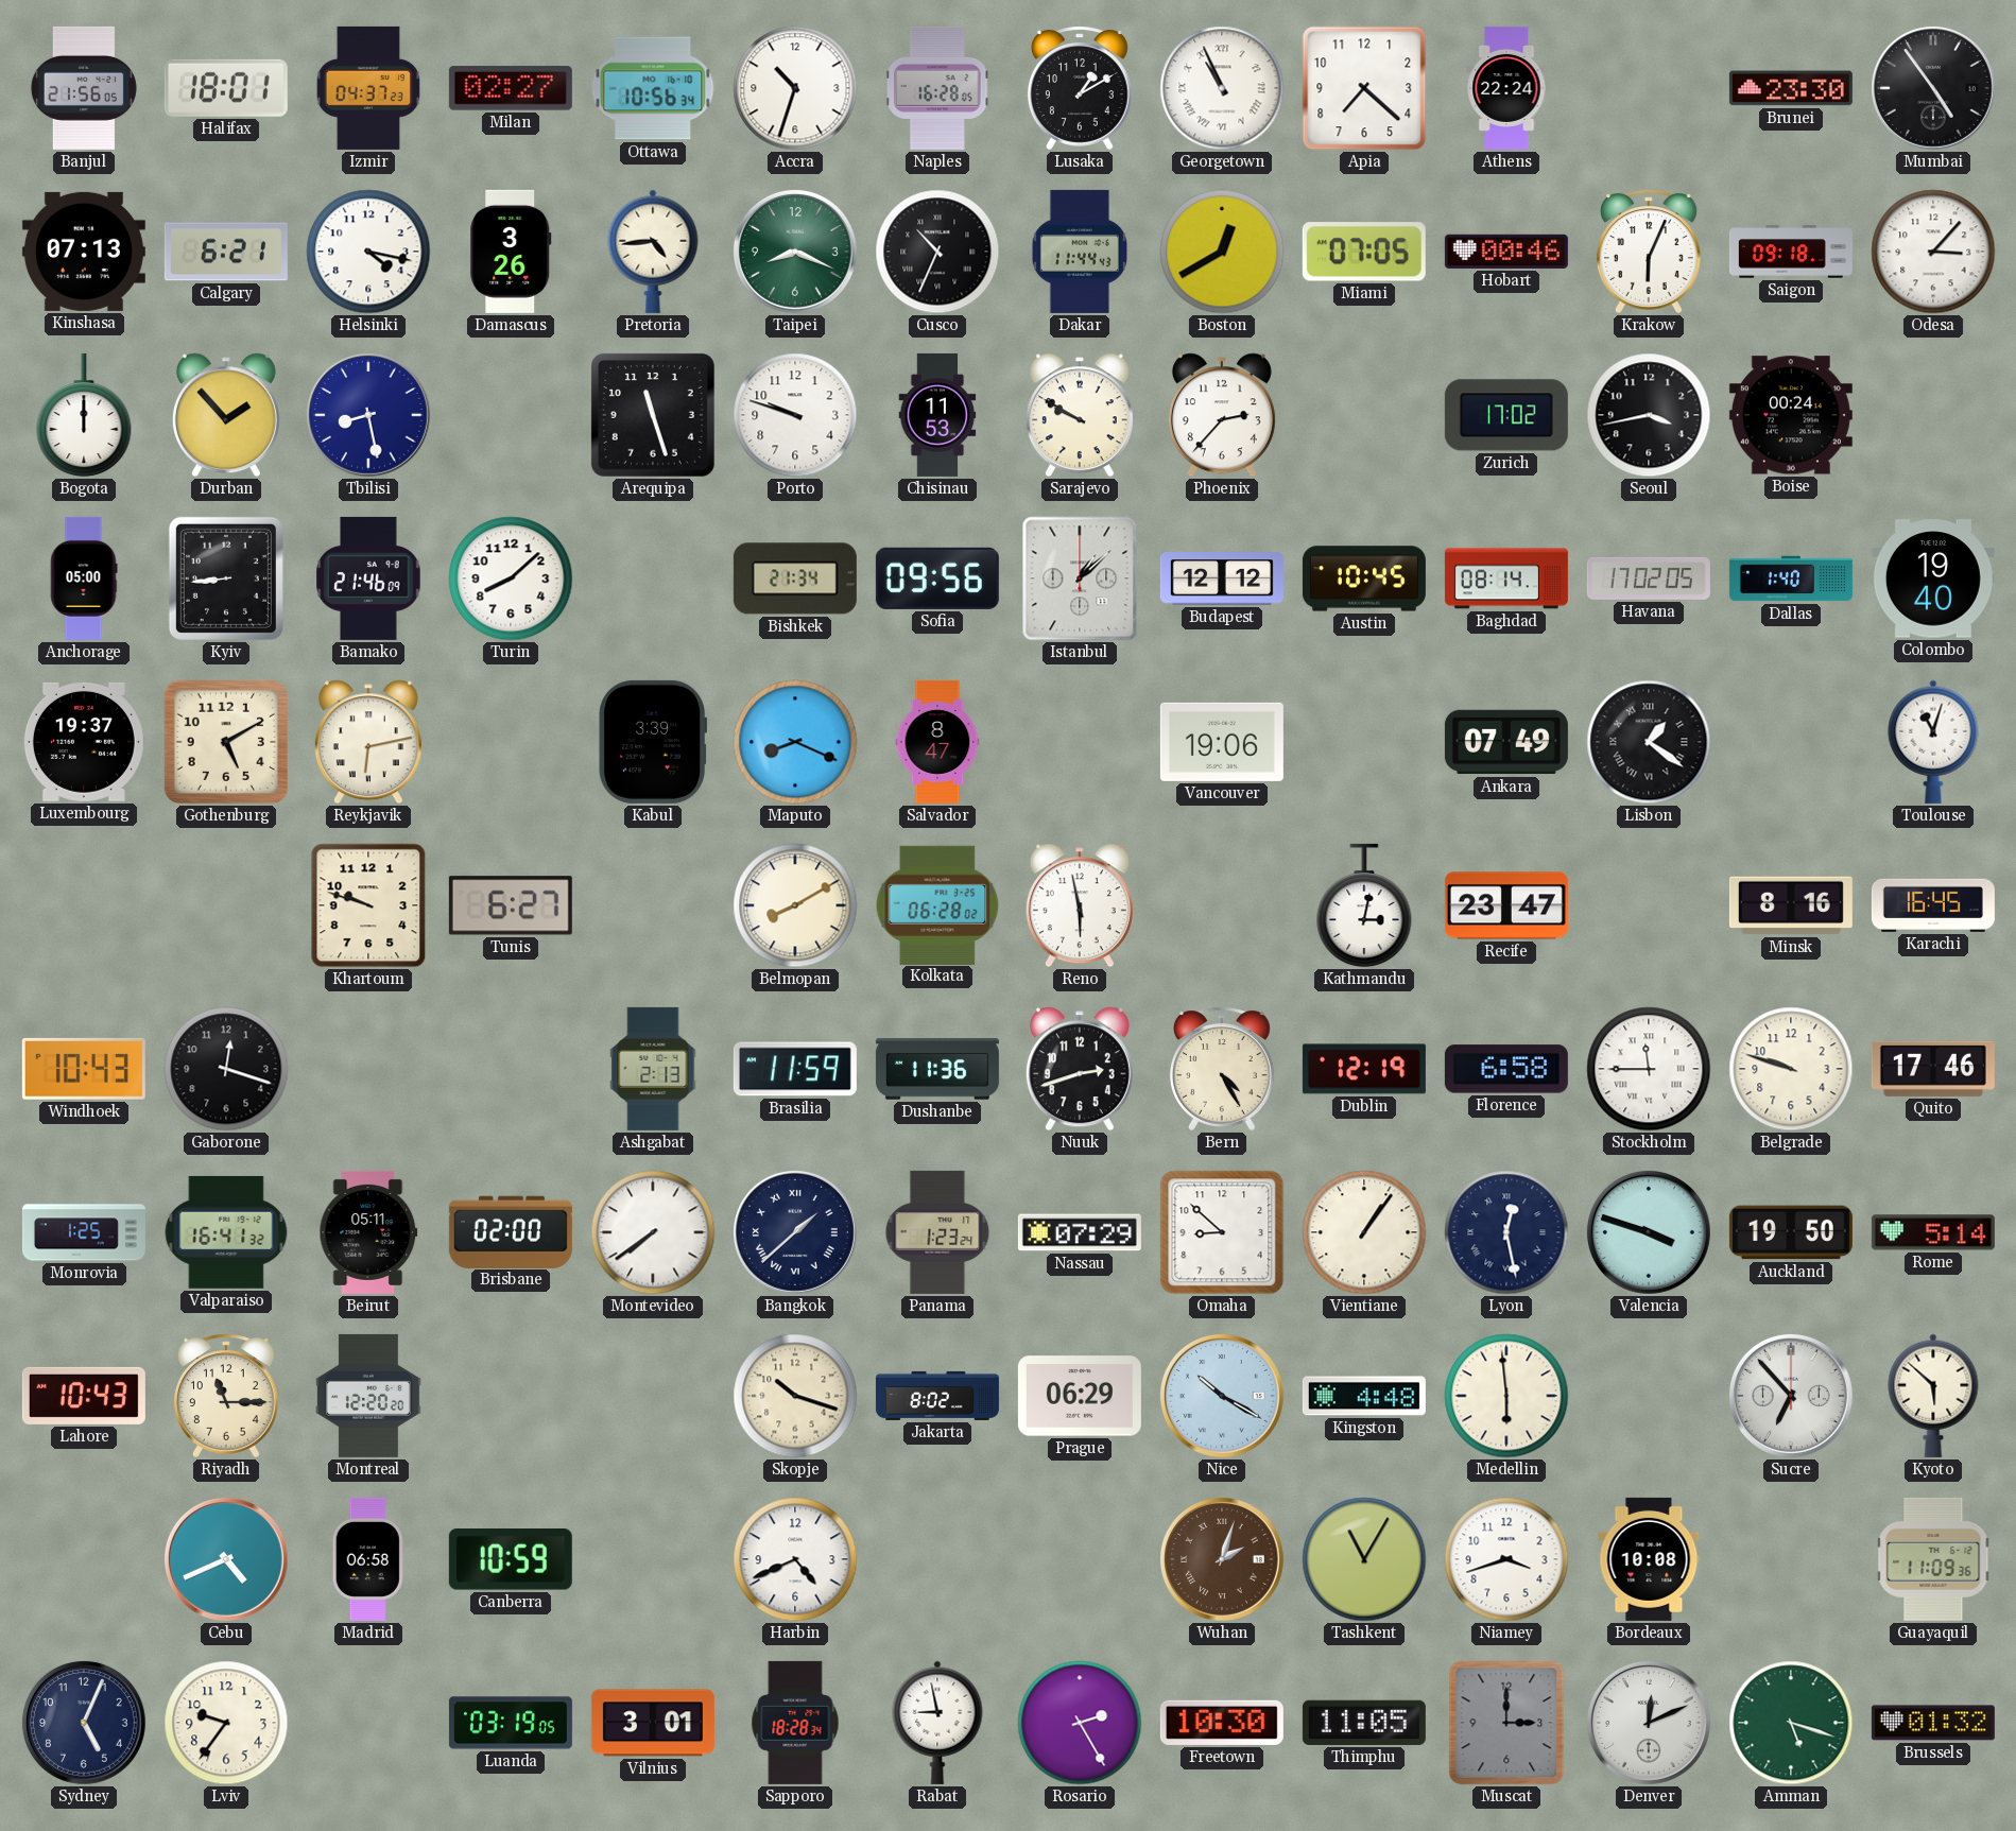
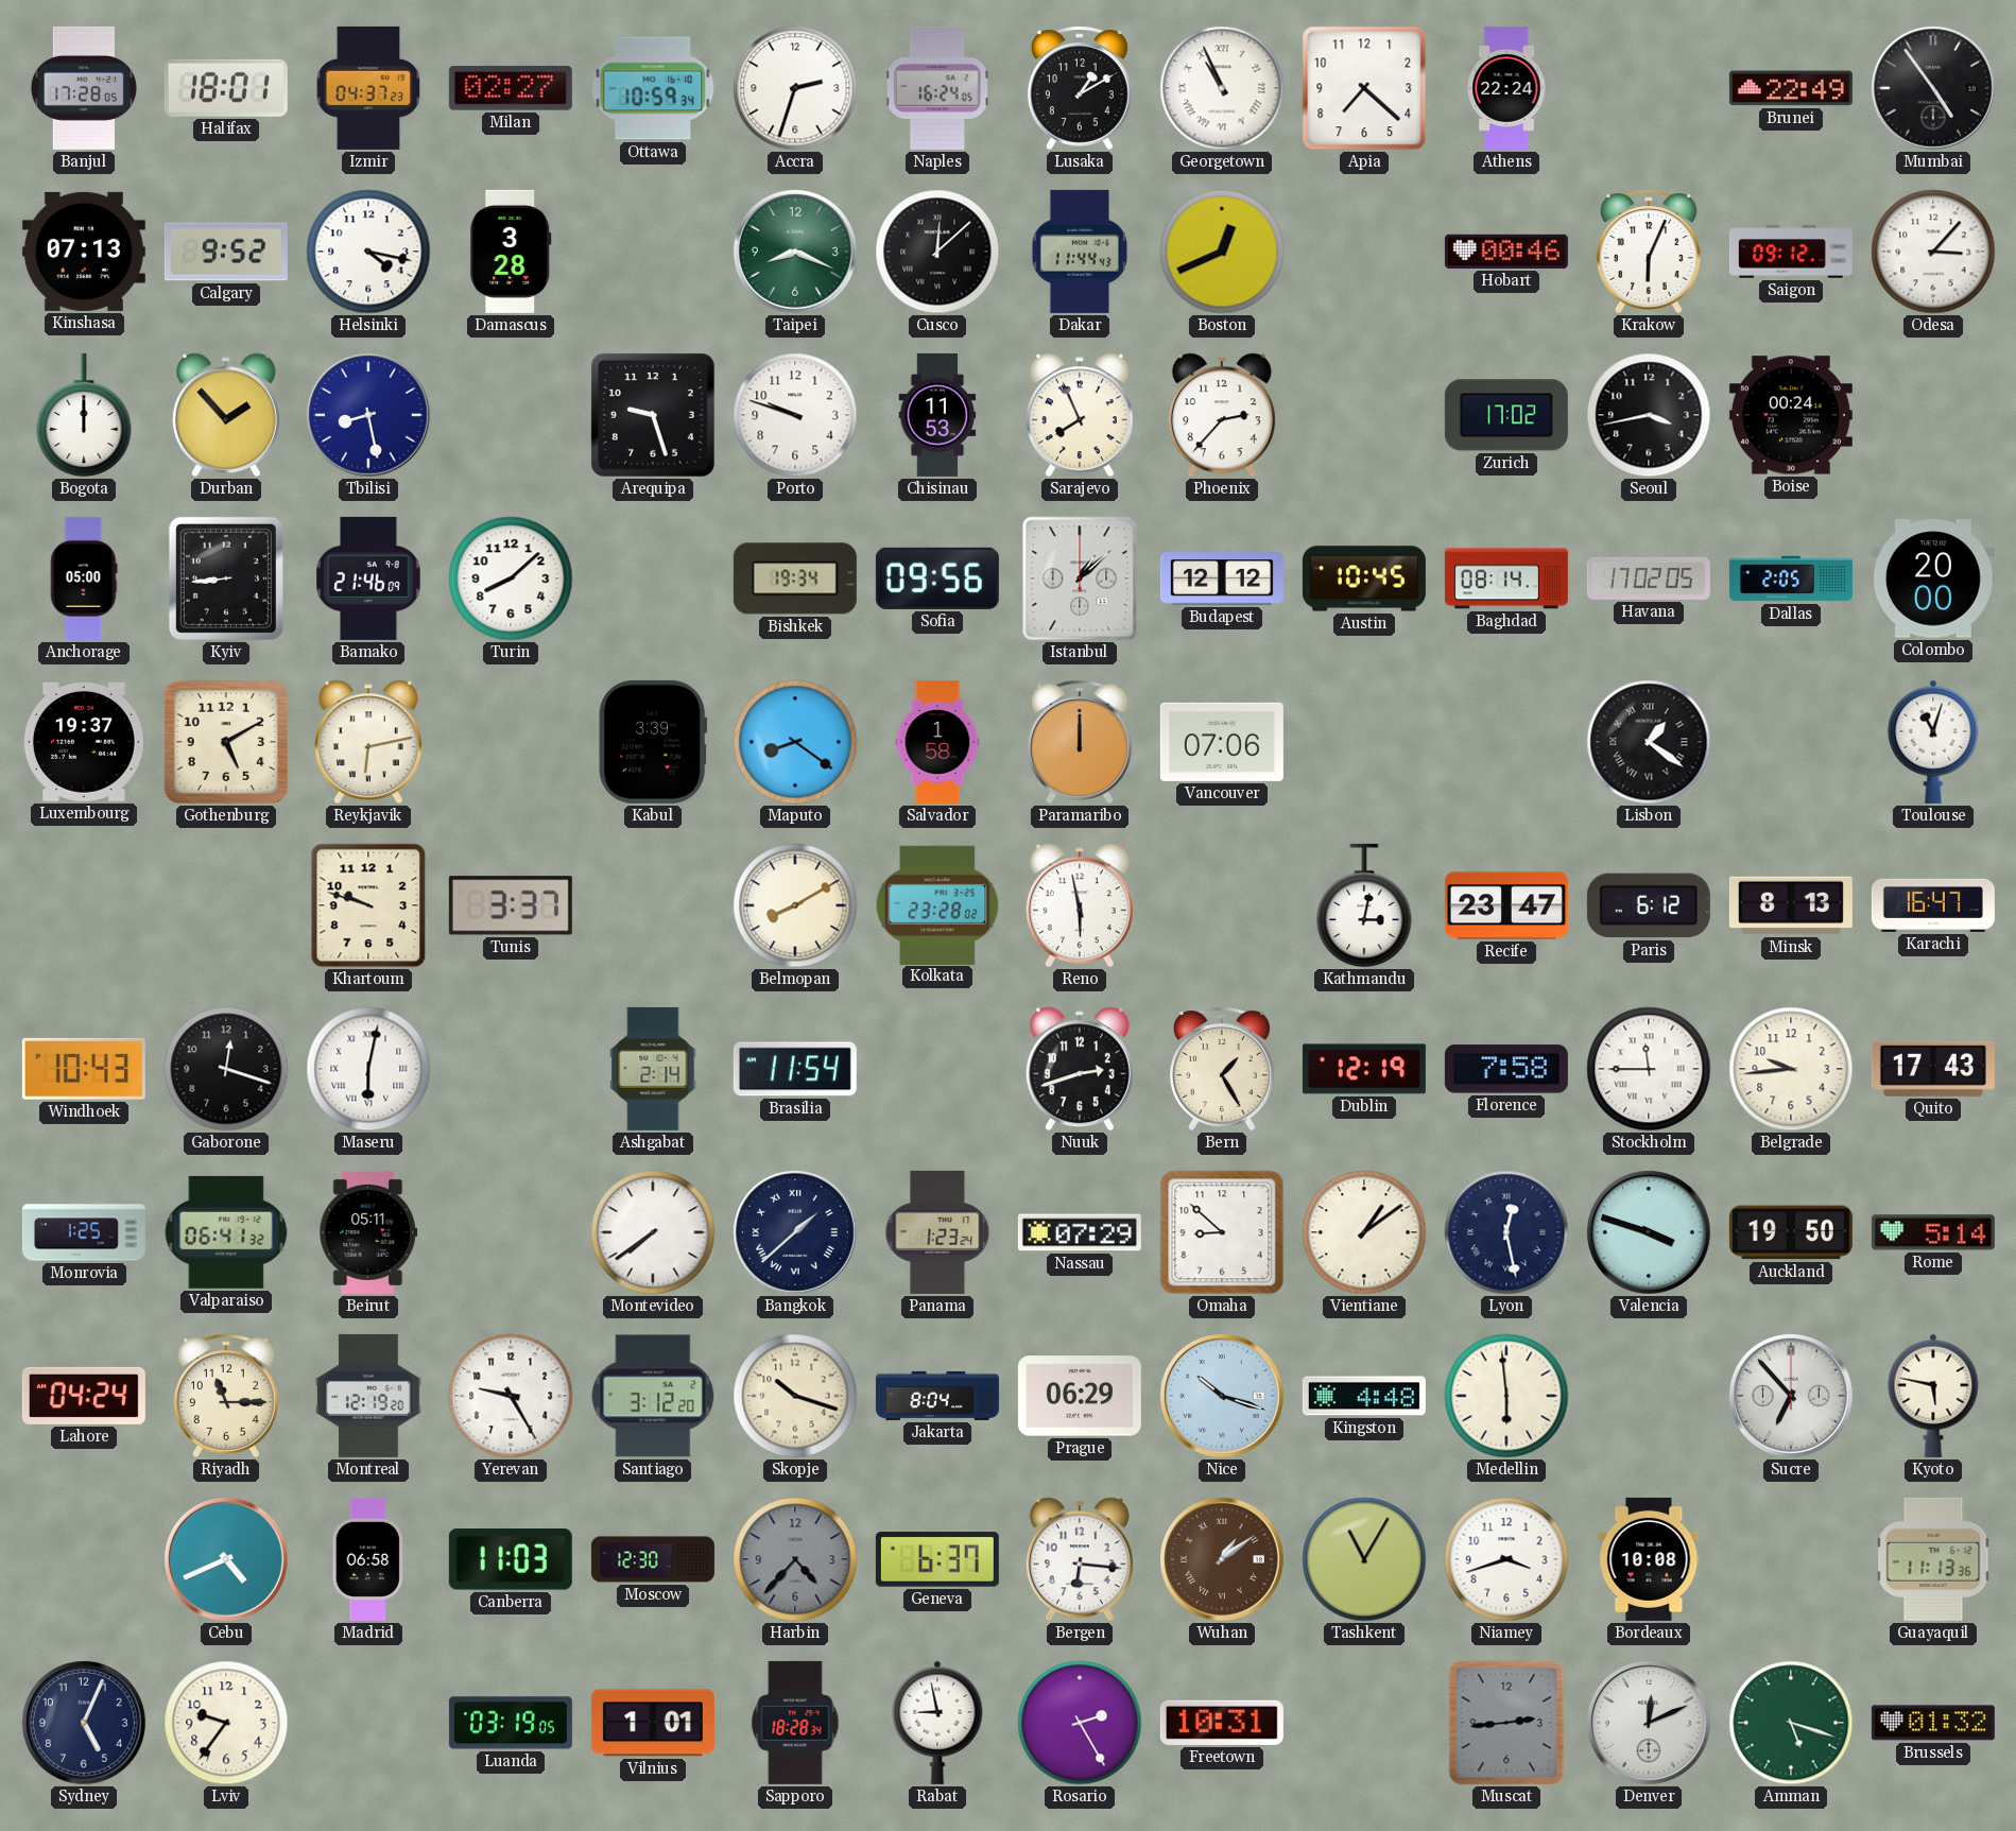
Banjul: 21:56 -> 17:28
Ottawa: 10:56 -> 10:59
Accra: 10:33 -> 2:33
Naples: 16:28 -> 16:24
Brunei: 23:30 -> 22:49
Calgary: 6:21 -> 9:52
Damascus: 3:26 -> 3:28
Pretoria: 4:44 -> none
Cusco: 10:34 -> 12:08
Boston: 12:40 -> 12:41
Miami: 07:05 -> none
Saigon: 09:18 -> 09:12
Arequipa: 11:27 -> 9:27
Sarajevo: 9:50 -> 7:56
Bishkek: 21:34 -> 19:34
Dallas: 1:40 -> 2:05
Colombo: 19:40 -> 20:00
Maputo: 8:19 -> 8:21
Salvador: 8:47 -> 1:58
Paramaribo: none -> 12:00
Vancouver: 19:06 -> 07:06
Ankara: 07:49 -> none
Tunis: 6:27 -> 3:37
Kolkata: 06:28 -> 23:28
Paris: none -> 6:12
Minsk: 8:16 -> 8:13
Karachi: 16:45 -> 16:47
Maseru: none -> 6:02
Ashgabat: 2:13 -> 2:14
Brasilia: 11:59 -> 11:54
Dushanbe: 11:36 -> none
Bern: 4:25 -> 1:25
Florence: 6:58 -> 7:58
Belgrade: 9:48 -> 9:44
Quito: 17:46 -> 17:43
Valparaiso: 16:41 -> 06:41
Brisbane: 02:00 -> none
Vientiane: 1:06 -> 1:09
Lahore: 10:43 -> 04:24
Montreal: 12:20 -> 12:19
Yerevan: none -> 9:25
Santiago: none -> 3:12
Jakarta: 8:02 -> 8:04
Nice: 10:20 -> 10:18
Kyoto: 5:52 -> 5:47
Canberra: 10:59 -> 11:03
Moscow: none -> 12:30
Harbin: 4:41 -> 4:37
Harbin dial: white -> grey
Geneva: none -> 6:37
Bergen: none -> 6:16
Wuhan: 2:03 -> 1:09
Guayaquil: 11:09 -> 11:13
Vilnius: 3:01 -> 1:01
Freetown: 10:30 -> 10:31
Thimphu: 11:05 -> none
Muscat: 3:00 -> 2:44
